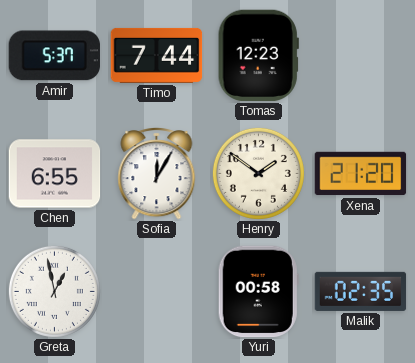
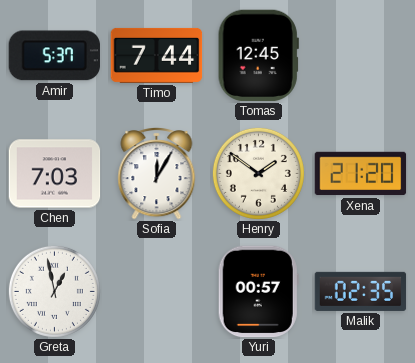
Tomas: 12:23 -> 12:45
Chen: 6:55 -> 7:03
Yuri: 00:58 -> 00:57
